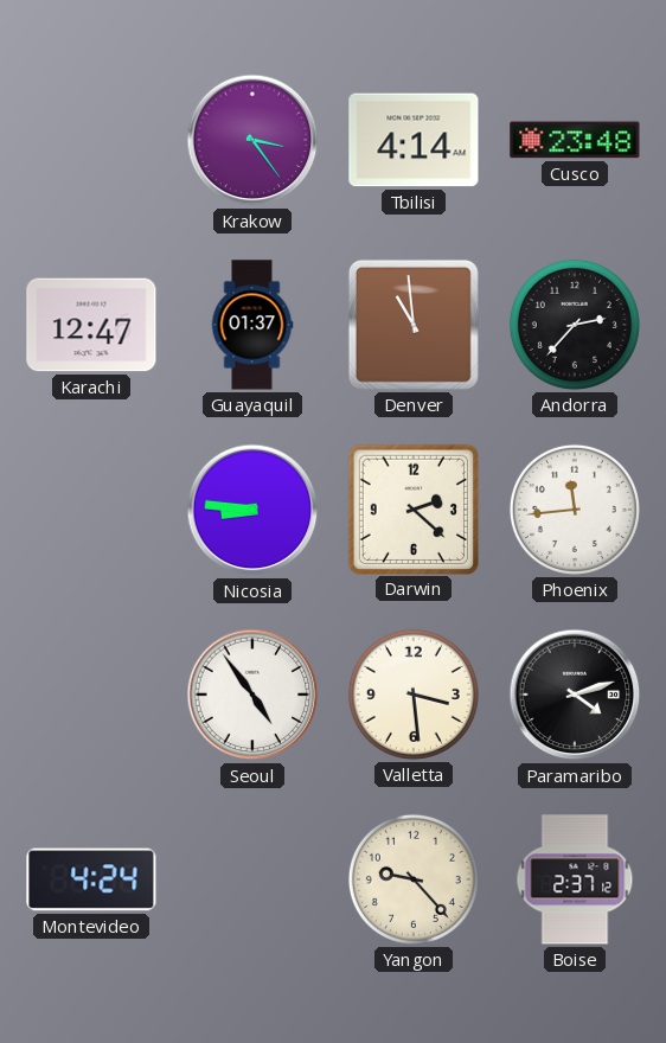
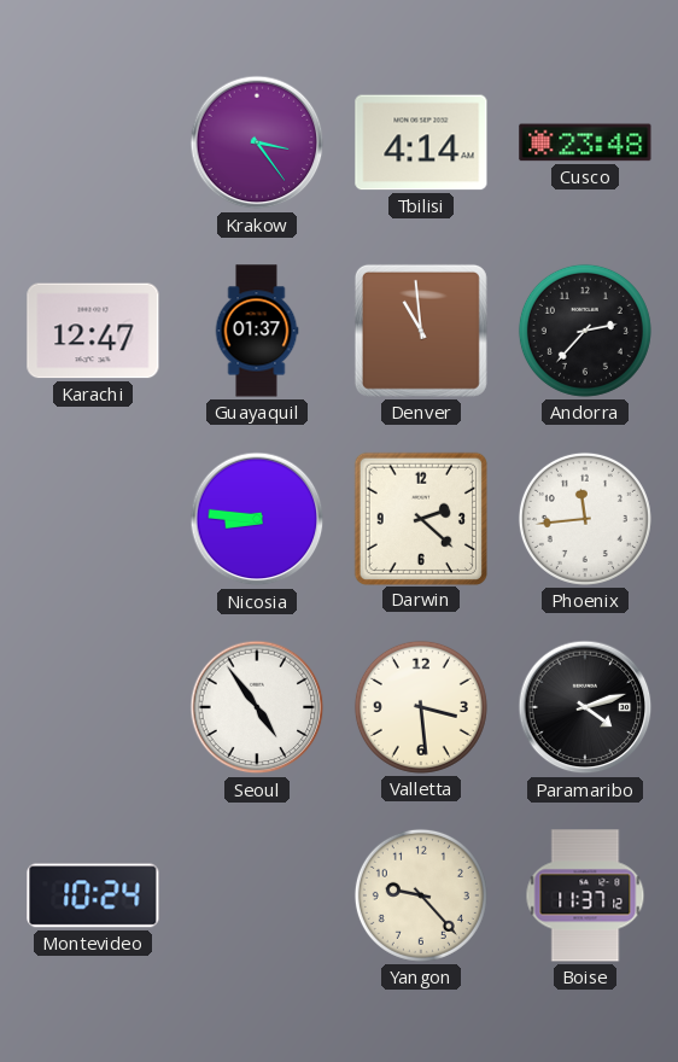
Montevideo: 4:24 -> 10:24
Boise: 2:37 -> 11:37
